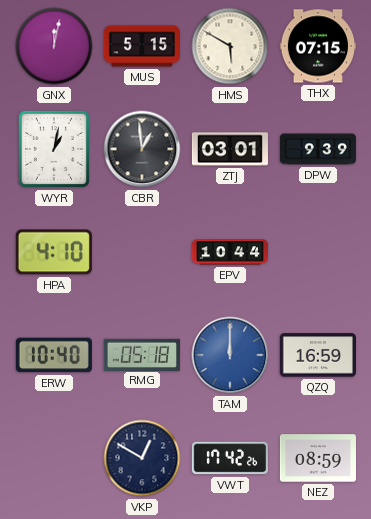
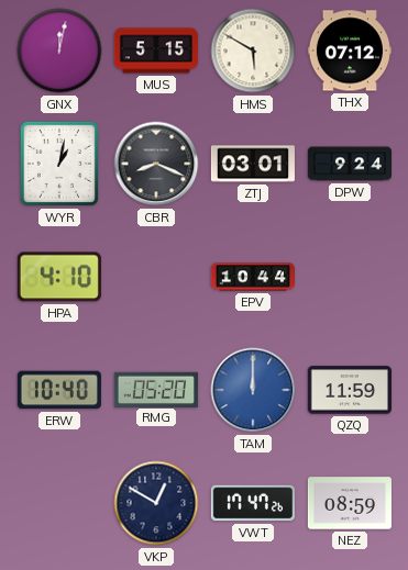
THX: 07:15 -> 07:12
CBR: 12:59 -> 8:19
DPW: 9:39 -> 9:24
RMG: 05:18 -> 05:20
QZQ: 16:59 -> 11:59
VWT: 17:42 -> 17:47
